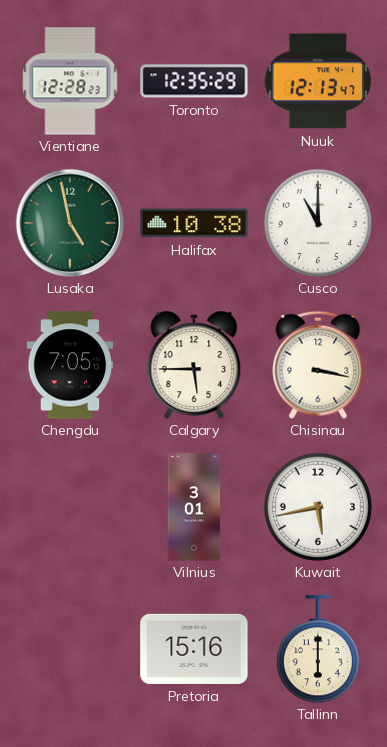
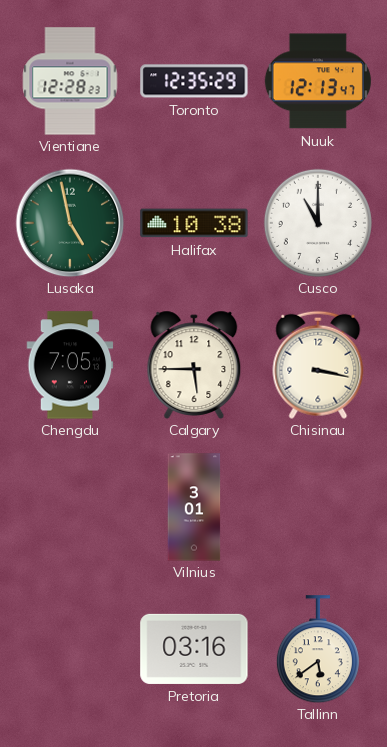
Kuwait: 5:43 -> none
Pretoria: 15:16 -> 03:16
Tallinn: 6:00 -> 5:39
